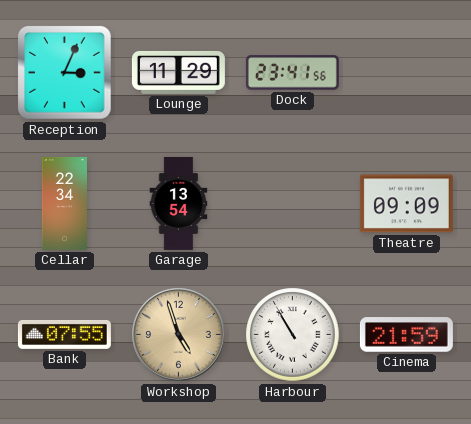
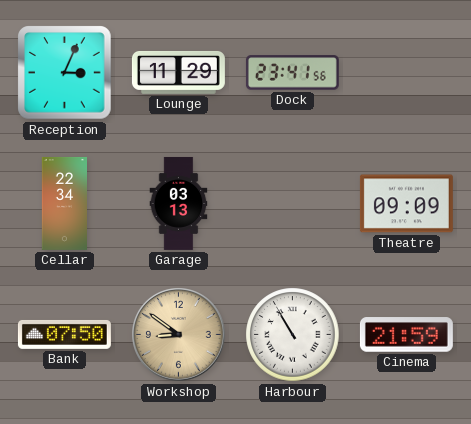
Garage: 13:54 -> 03:13
Bank: 07:55 -> 07:50
Workshop: 4:57 -> 8:51
